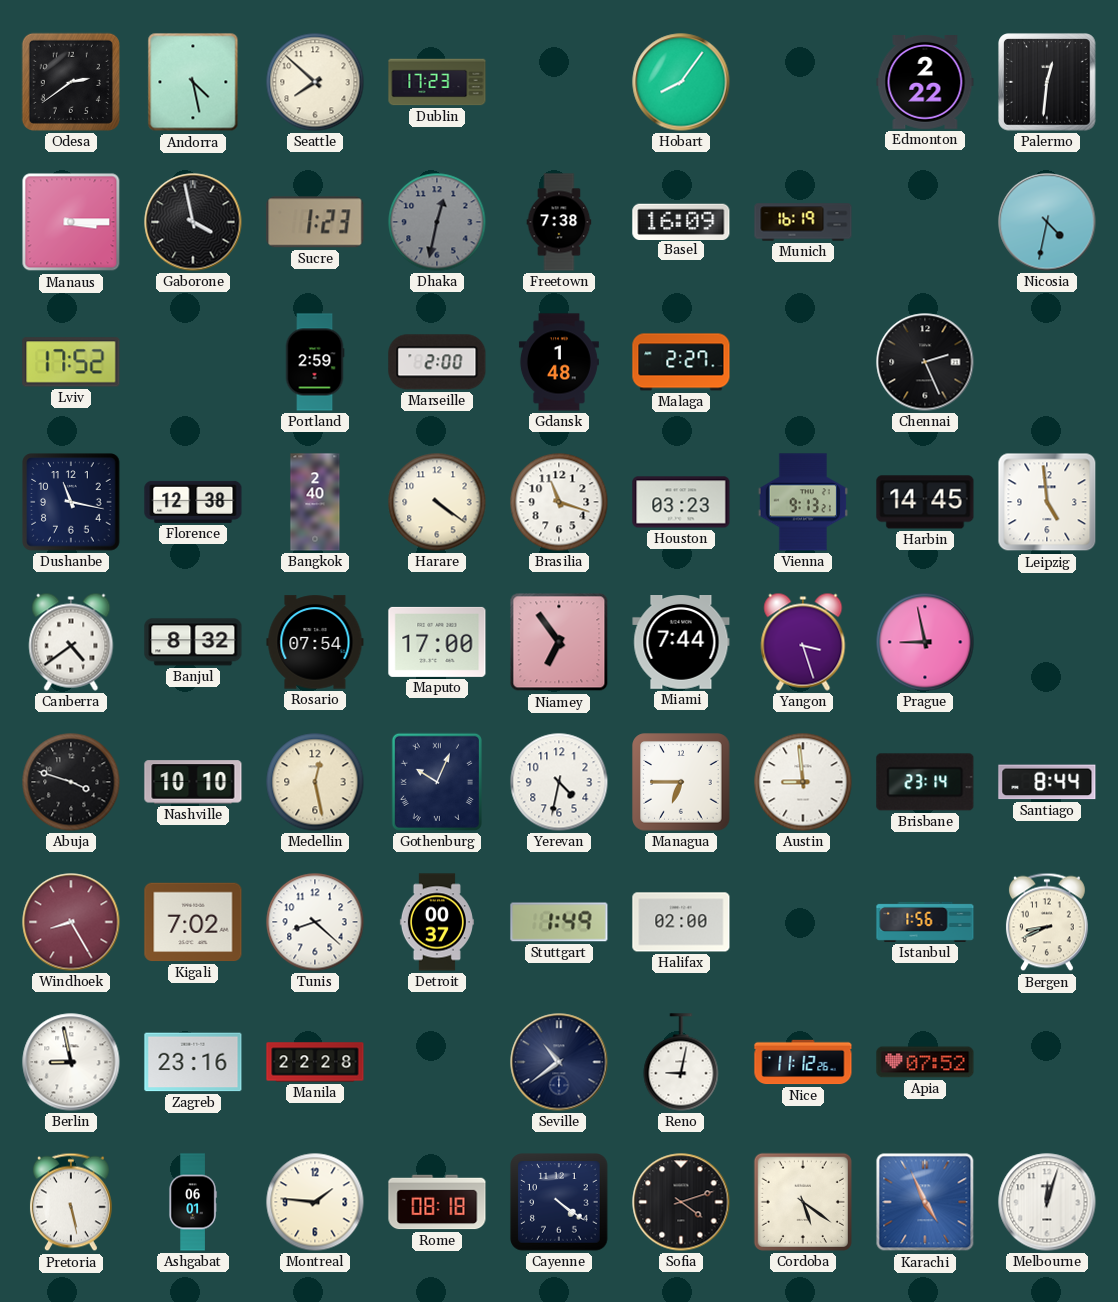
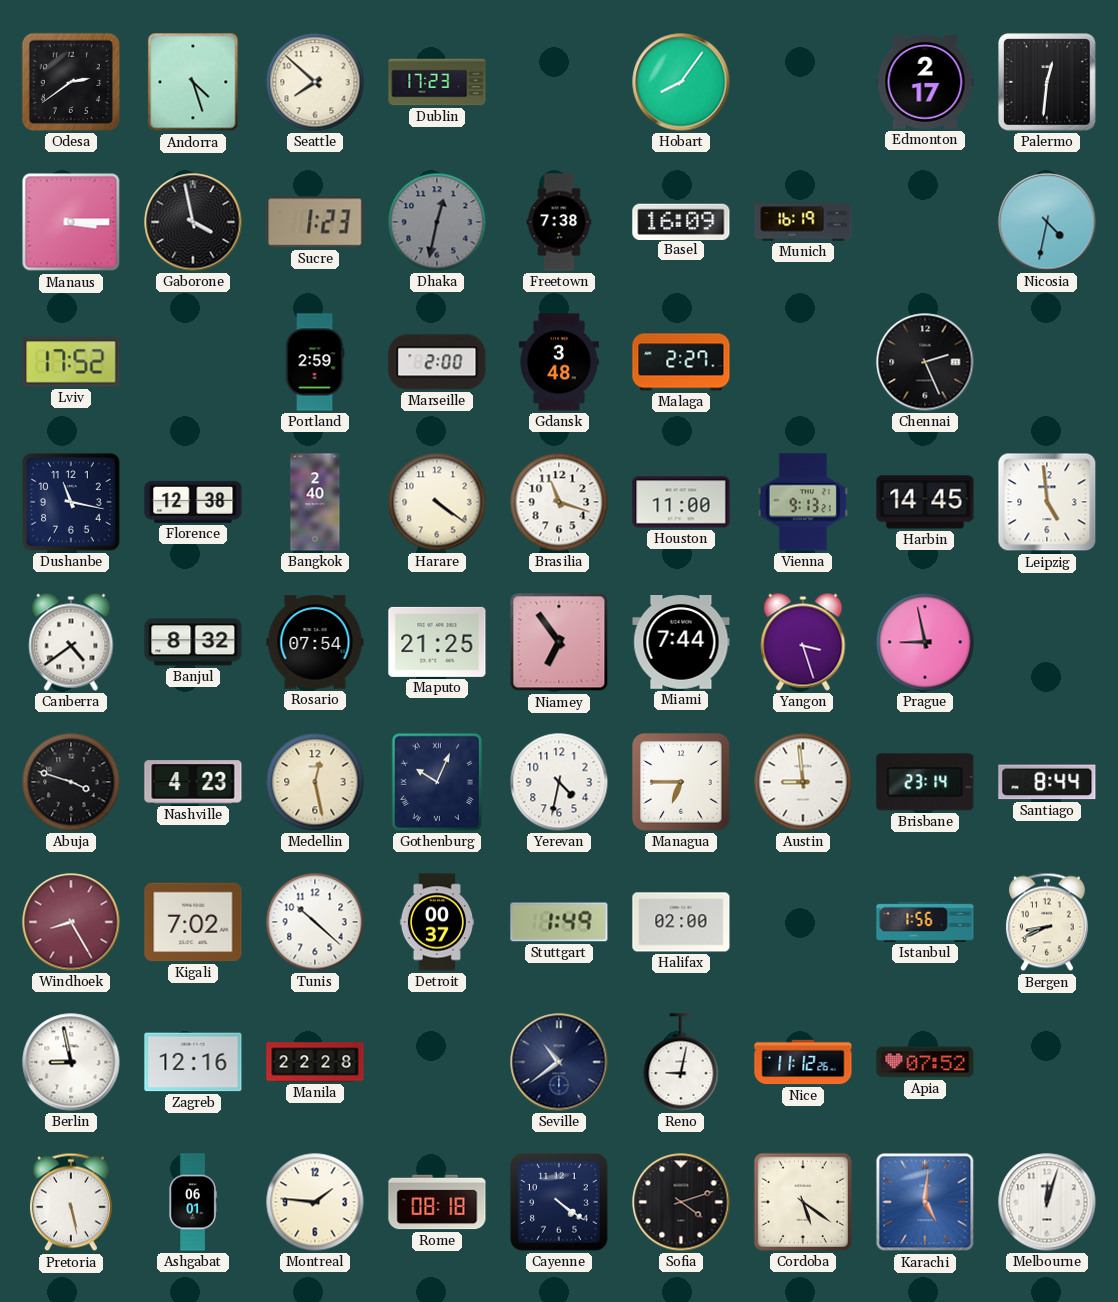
Andorra: 4:28 -> 4:27
Edmonton: 2:22 -> 2:17
Gdansk: 1:48 -> 3:48
Houston: 03:23 -> 11:00
Maputo: 17:00 -> 21:25
Nashville: 10:10 -> 4:23
Tunis: 8:22 -> 10:22
Zagreb: 23:16 -> 12:16
Karachi: 4:56 -> 5:01
